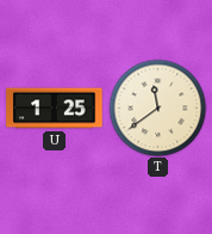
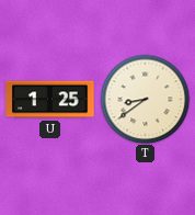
T: 11:39 -> 8:39
